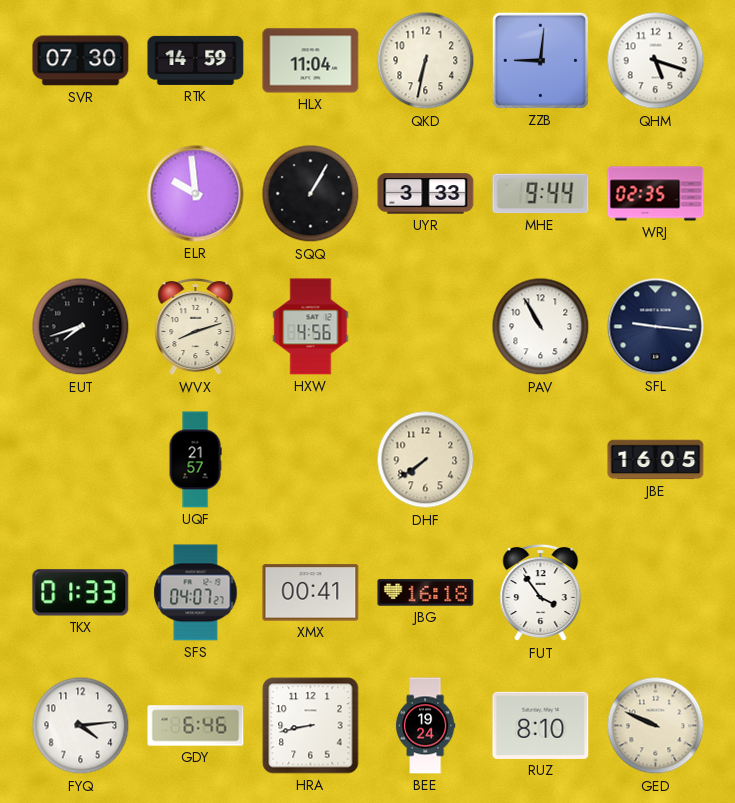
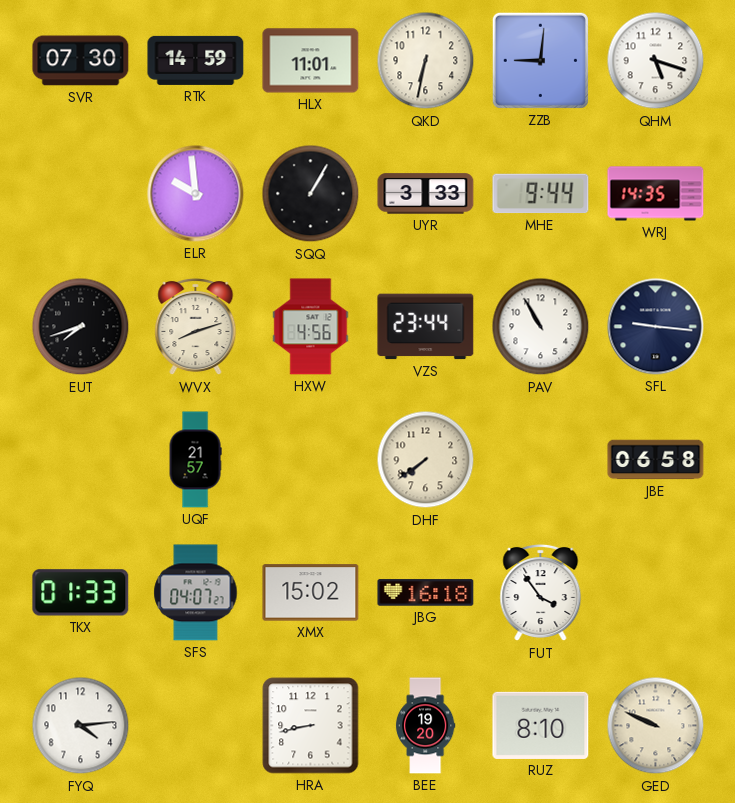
HLX: 11:04 -> 11:01
WRJ: 02:35 -> 14:35
VZS: none -> 23:44
JBE: 16:05 -> 06:58
XMX: 00:41 -> 15:02
GDY: 6:46 -> none
BEE: 19:24 -> 19:20
